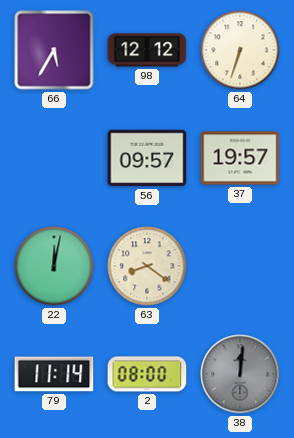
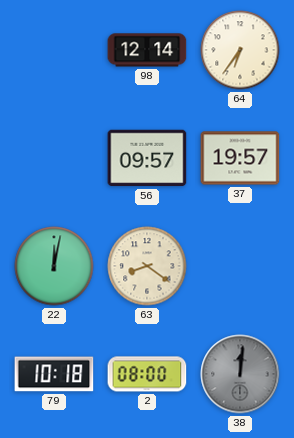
66: 5:35 -> none
98: 12:12 -> 12:14
64: 6:33 -> 6:36
79: 11:14 -> 10:18
